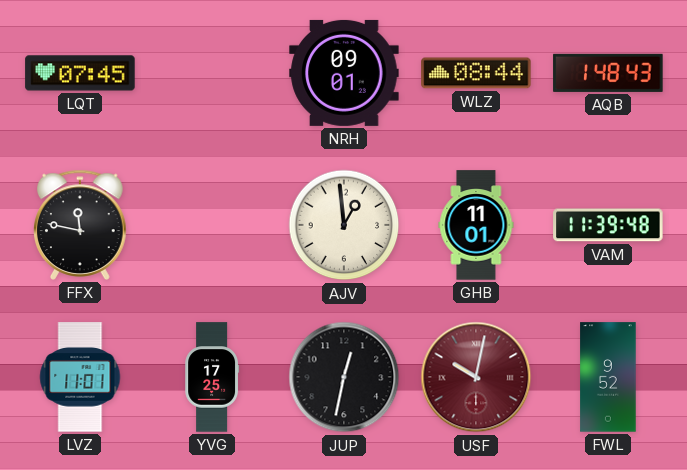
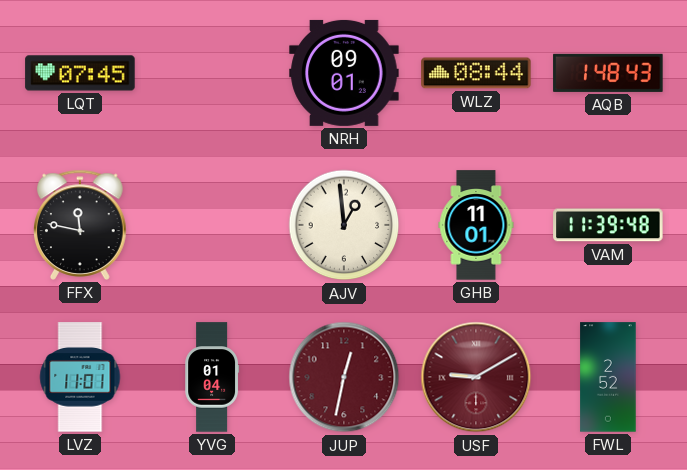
YVG: 17:25 -> 01:04
JUP dial: black -> burgundy
USF: 10:02 -> 9:10
FWL: 9:52 -> 2:52
